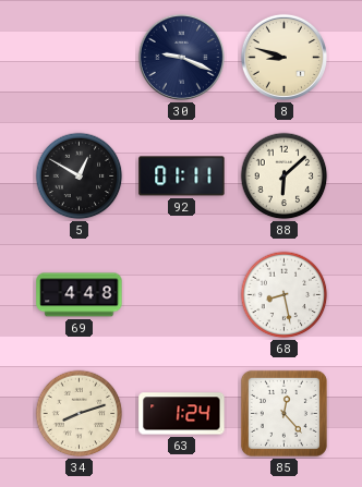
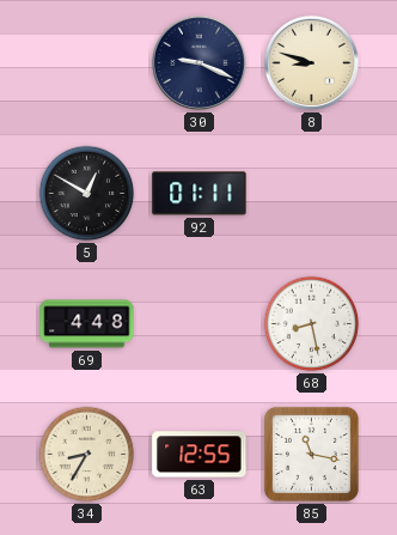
88: 6:08 -> none
34: 8:12 -> 8:35
63: 1:24 -> 12:55
85: 12:23 -> 11:17
